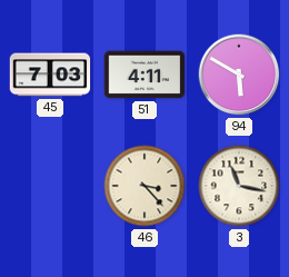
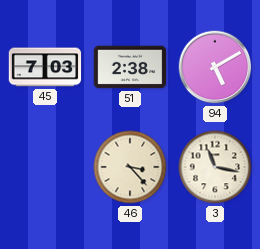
51: 4:11 -> 2:38
94: 5:50 -> 5:10
